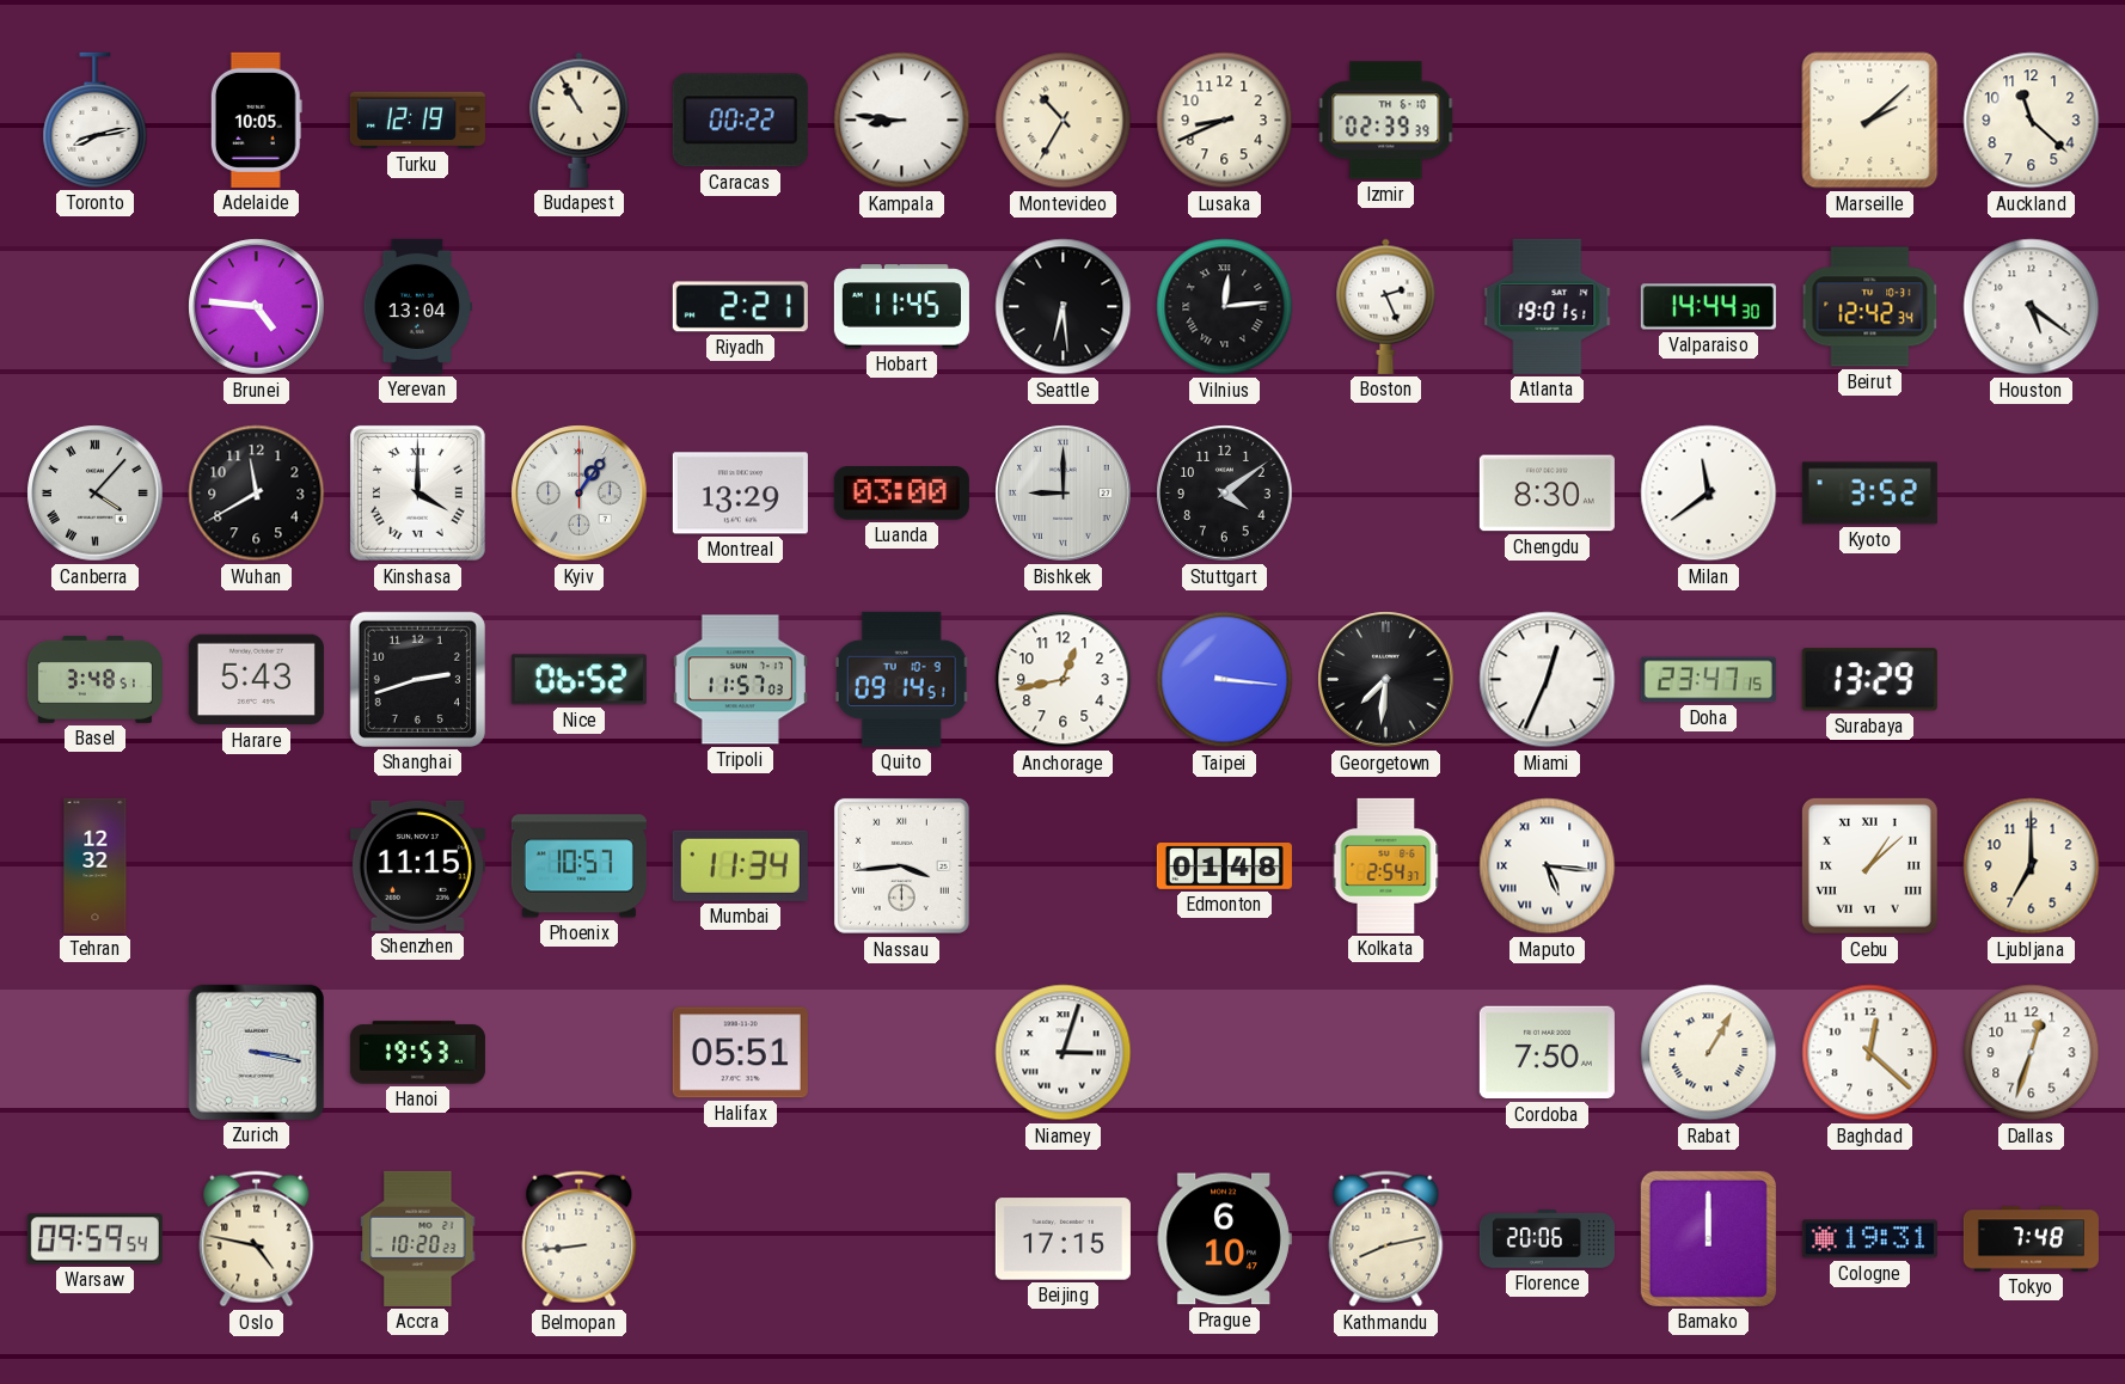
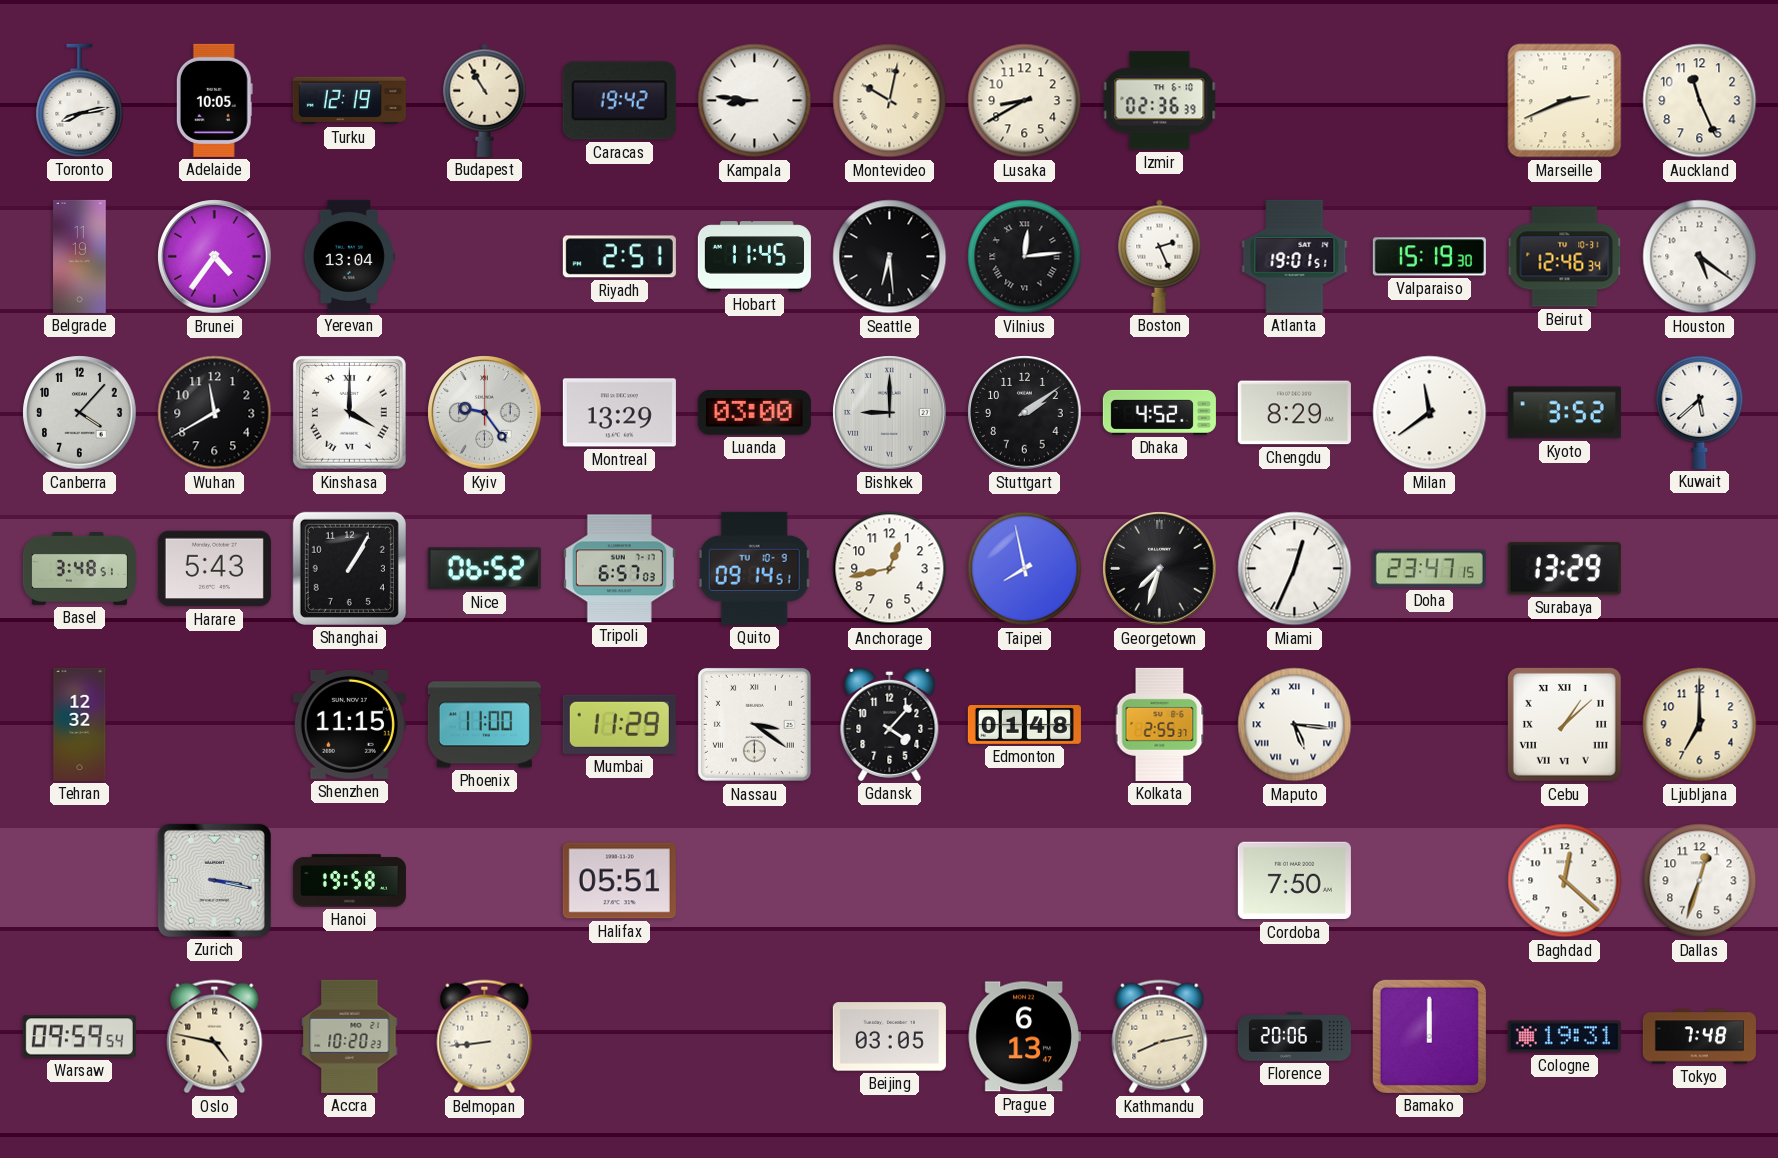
Caracas: 00:22 -> 19:42
Montevideo: 10:35 -> 10:02
Lusaka: 8:41 -> 8:40
Izmir: 02:39 -> 02:36
Marseille: 2:08 -> 2:41
Auckland: 11:22 -> 11:26
Belgrade: none -> 11:19
Brunei: 4:46 -> 4:36
Riyadh: 2:21 -> 2:51
Valparaiso: 14:44 -> 15:19
Beirut: 12:42 -> 12:46
Canberra numerals: Roman -> Arabic
Kyiv: 1:06 -> 9:24
Stuttgart: 4:09 -> 2:09
Dhaka: none -> 4:52
Chengdu: 8:30 -> 8:29
Kuwait: none -> 5:38
Shanghai: 2:42 -> 1:05
Tripoli: 11:57 -> 6:57
Taipei: 3:16 -> 7:58
Georgetown: 7:31 -> 7:33
Phoenix: 10:57 -> 11:00
Mumbai: 11:34 -> 11:29
Nassau: 3:44 -> 3:21
Gdansk: none -> 4:07
Kolkata: 2:54 -> 2:55
Hanoi: 19:53 -> 19:58
Niamey: 3:03 -> none
Rabat: 1:05 -> none
Beijing: 17:15 -> 03:05
Prague: 6:10 -> 6:13
